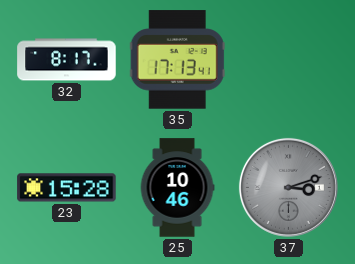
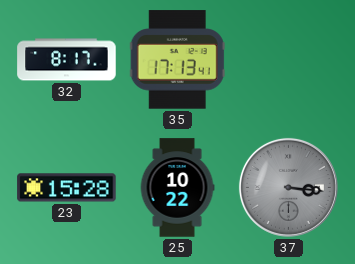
25: 10:46 -> 10:22
37: 3:12 -> 3:16
